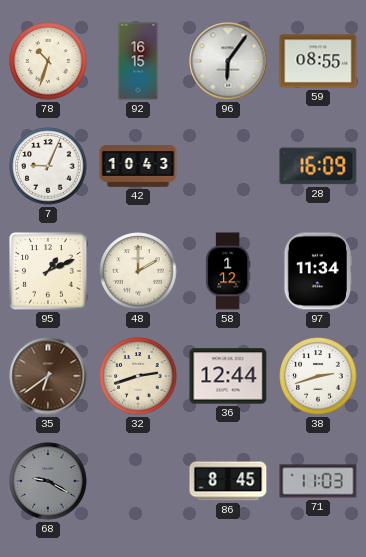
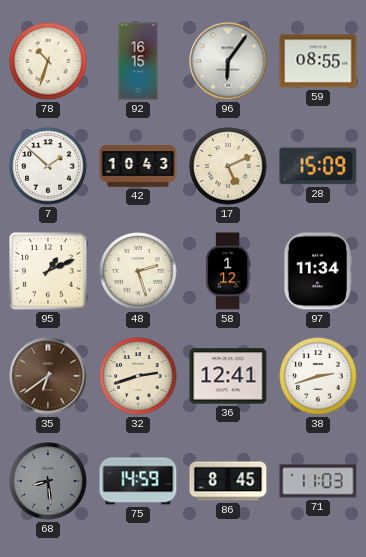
7: 9:04 -> 1:52
17: none -> 5:11
28: 16:09 -> 15:09
48: 2:00 -> 2:27
36: 12:44 -> 12:41
68: 9:20 -> 8:29
75: none -> 14:59
